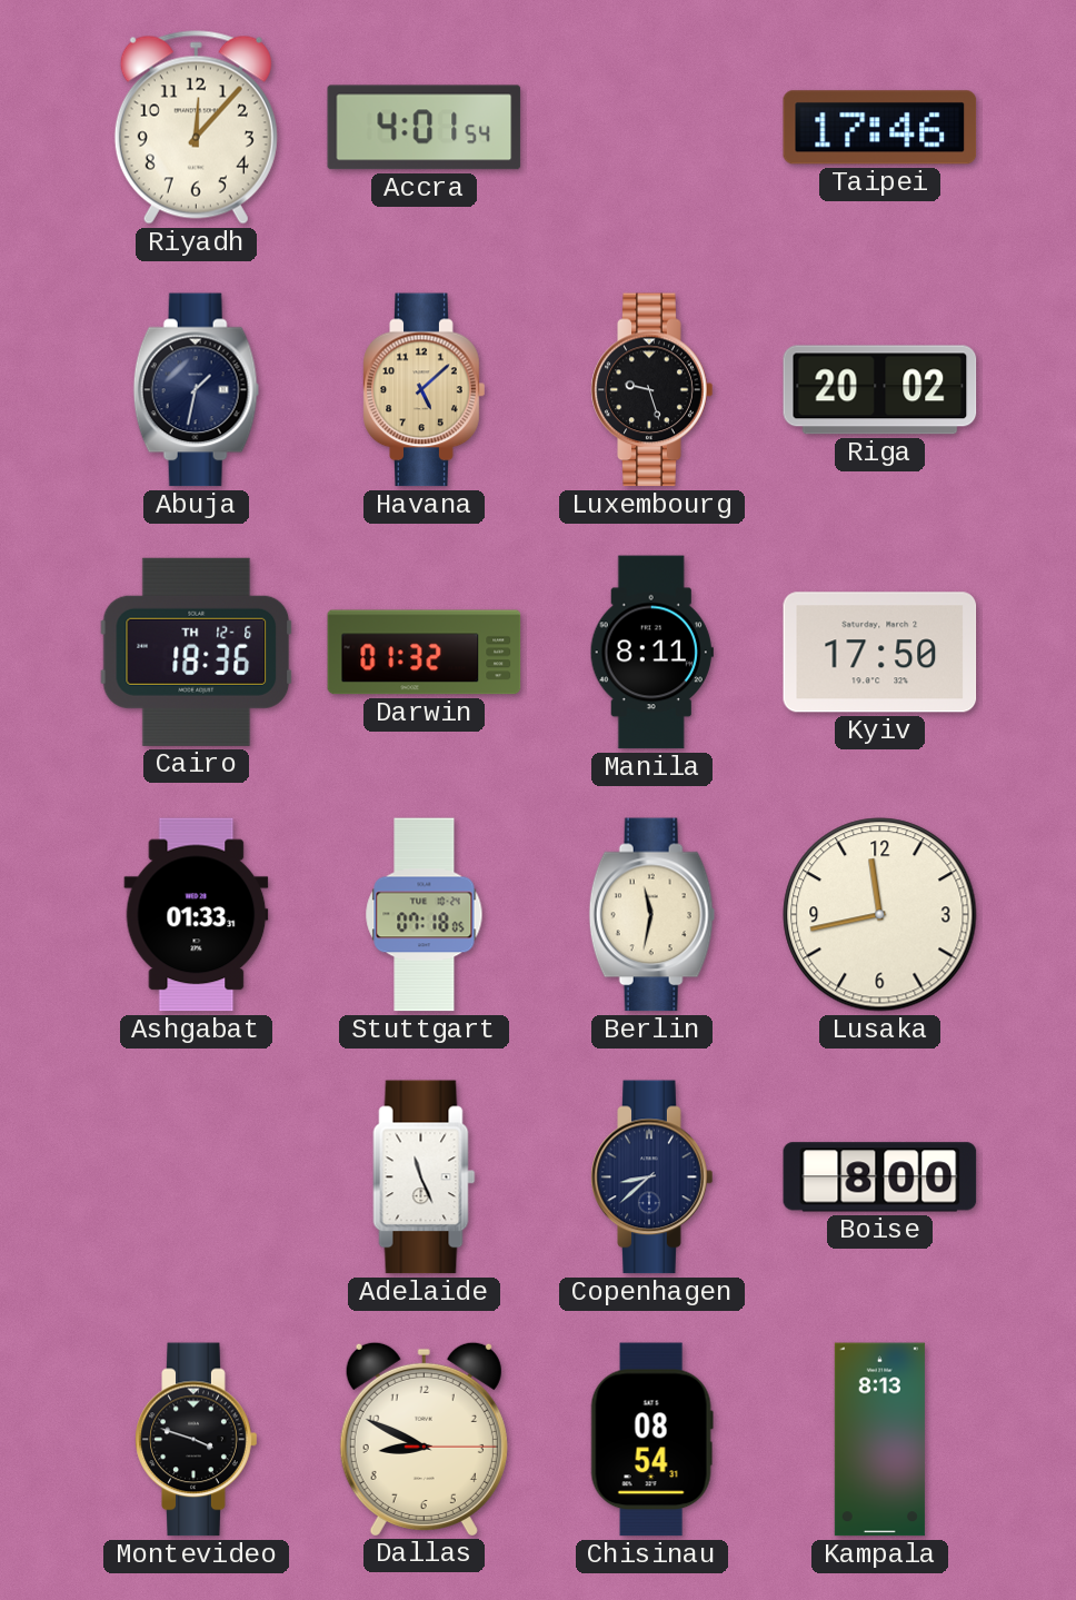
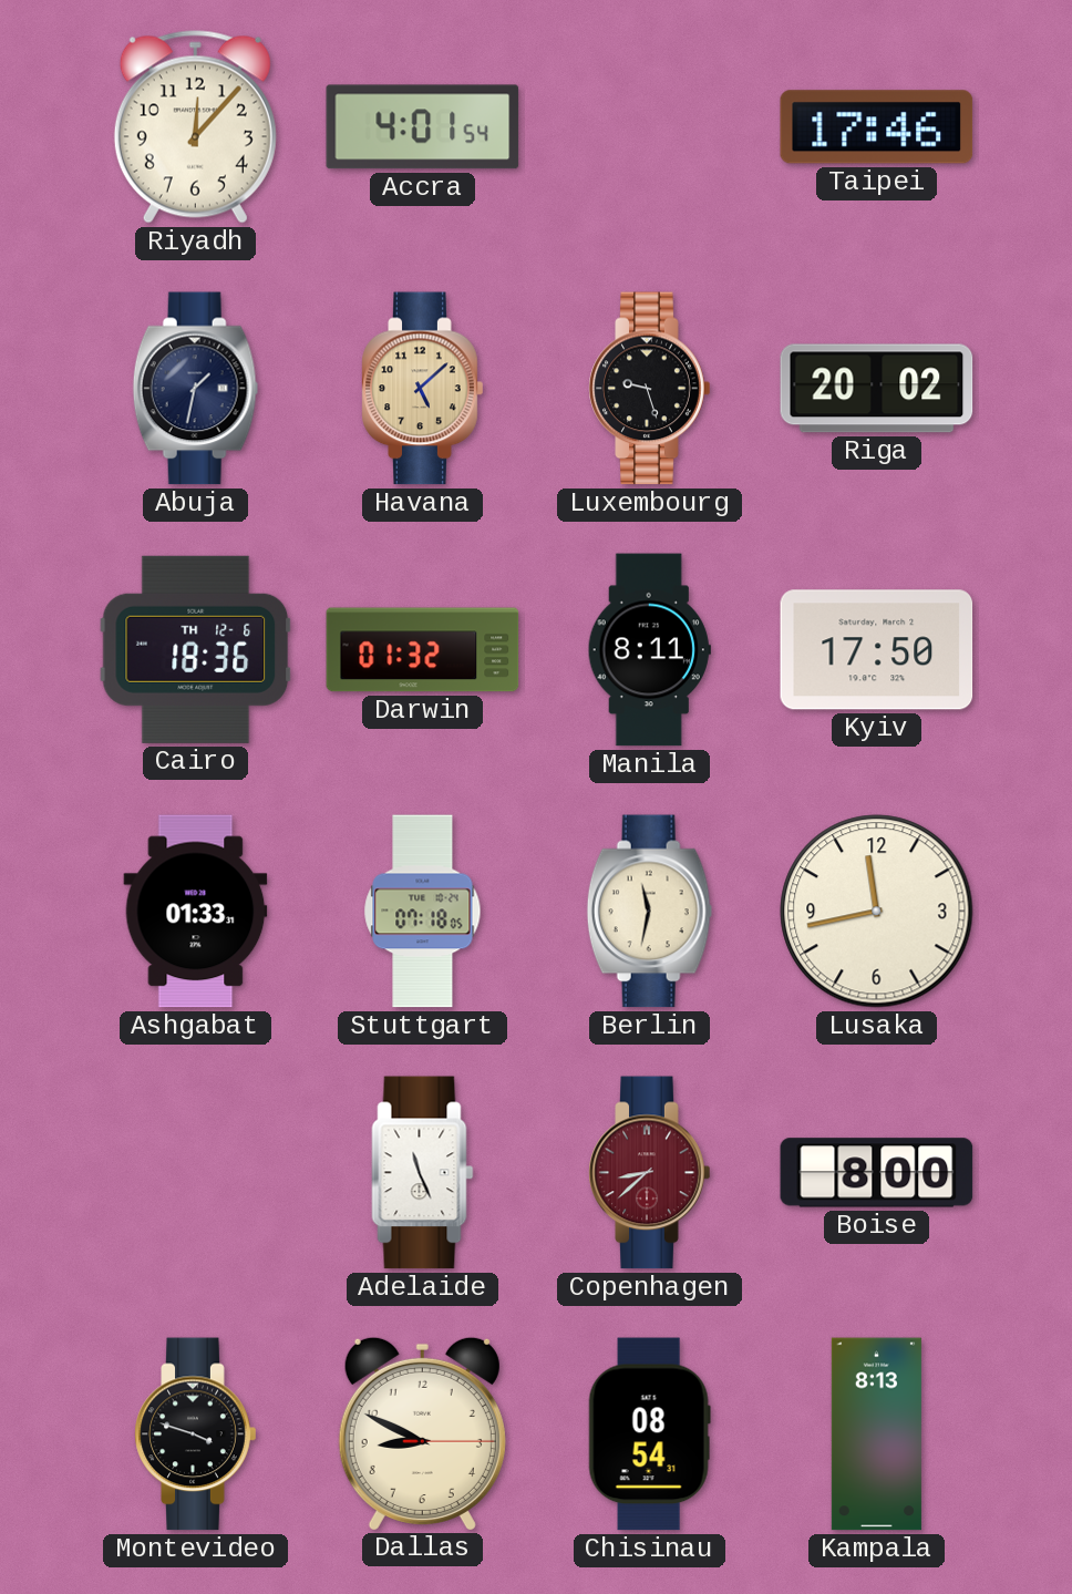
Copenhagen dial: navy -> burgundy
